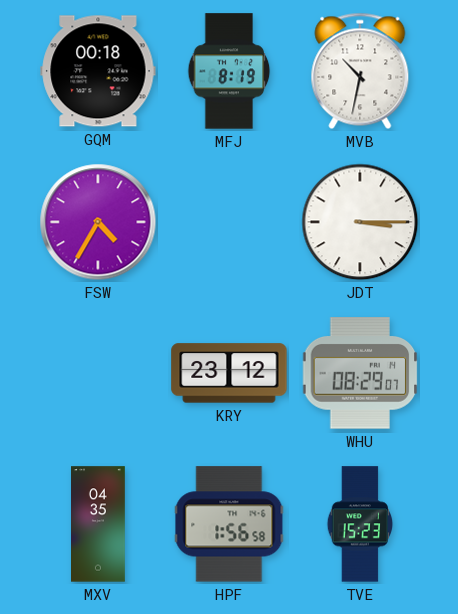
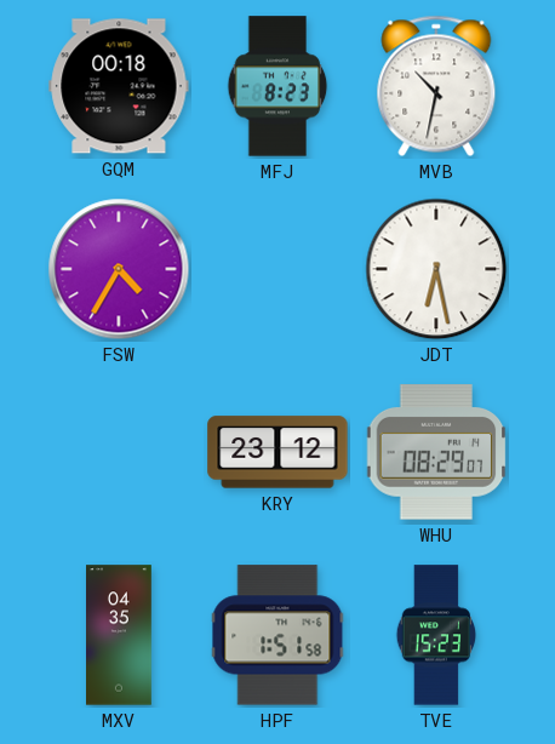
MFJ: 8:19 -> 8:23
JDT: 3:15 -> 6:28
HPF: 1:56 -> 1:51
